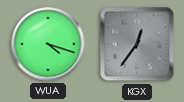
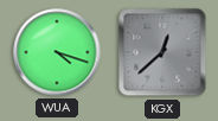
KGX: 12:36 -> 12:38
